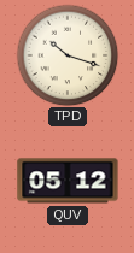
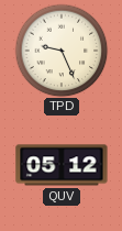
TPD: 10:18 -> 9:26
